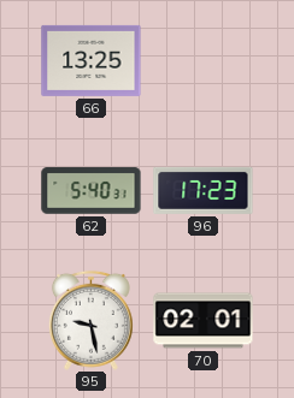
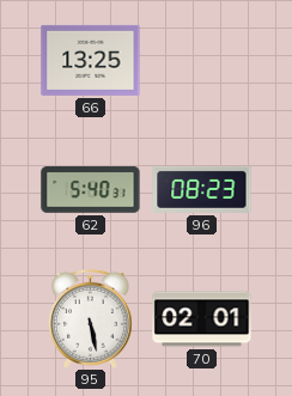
96: 17:23 -> 08:23
95: 9:28 -> 5:28
